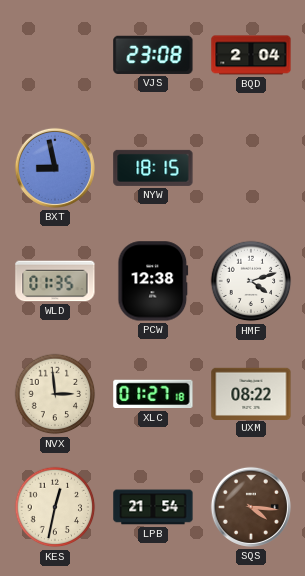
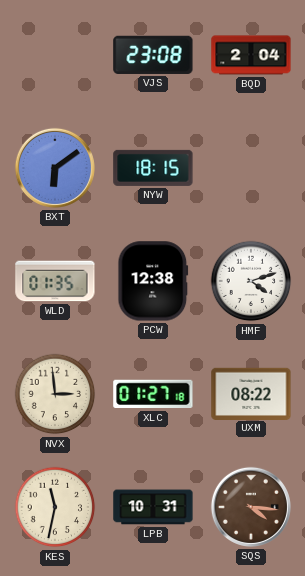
BXT: 8:58 -> 6:09
KES: 12:32 -> 11:32
LPB: 21:54 -> 10:31
